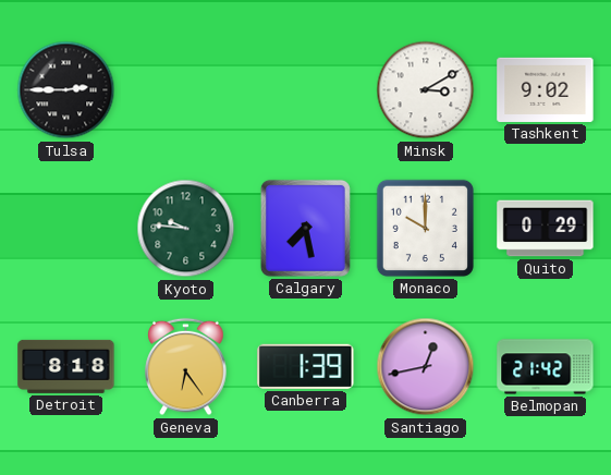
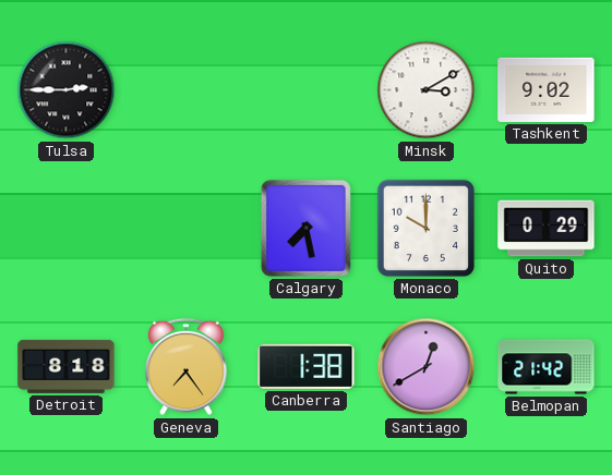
Kyoto: 9:46 -> none
Geneva: 6:24 -> 7:24
Canberra: 1:39 -> 1:38
Santiago: 12:43 -> 12:40
